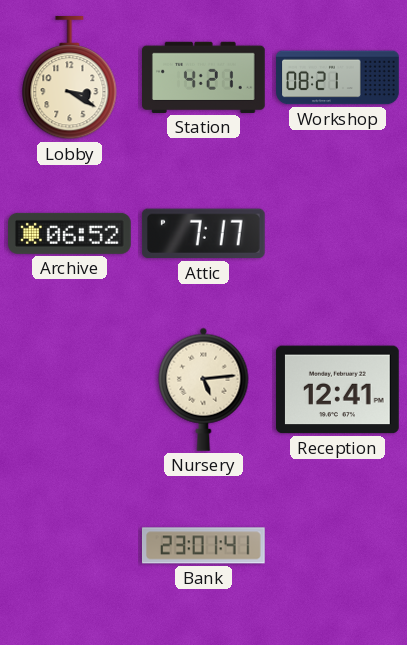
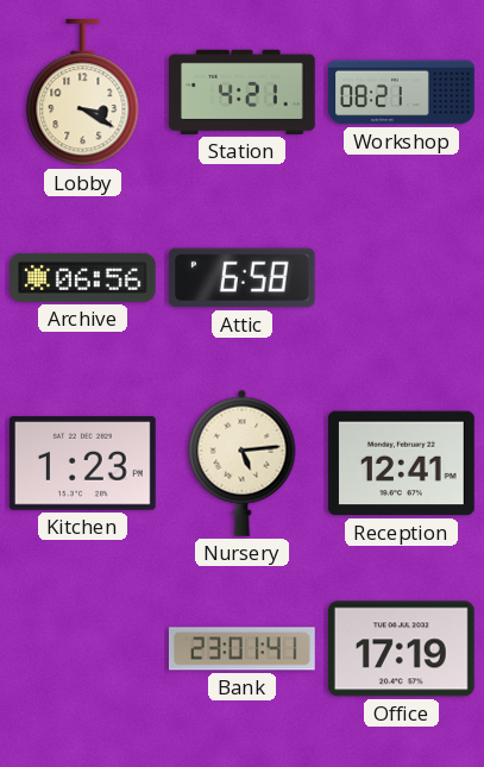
Archive: 06:52 -> 06:56
Attic: 7:17 -> 6:58
Kitchen: none -> 1:23
Office: none -> 17:19
